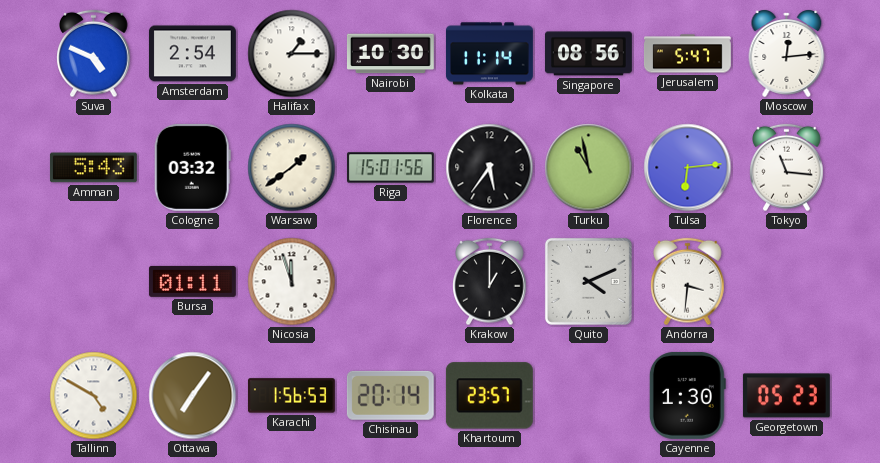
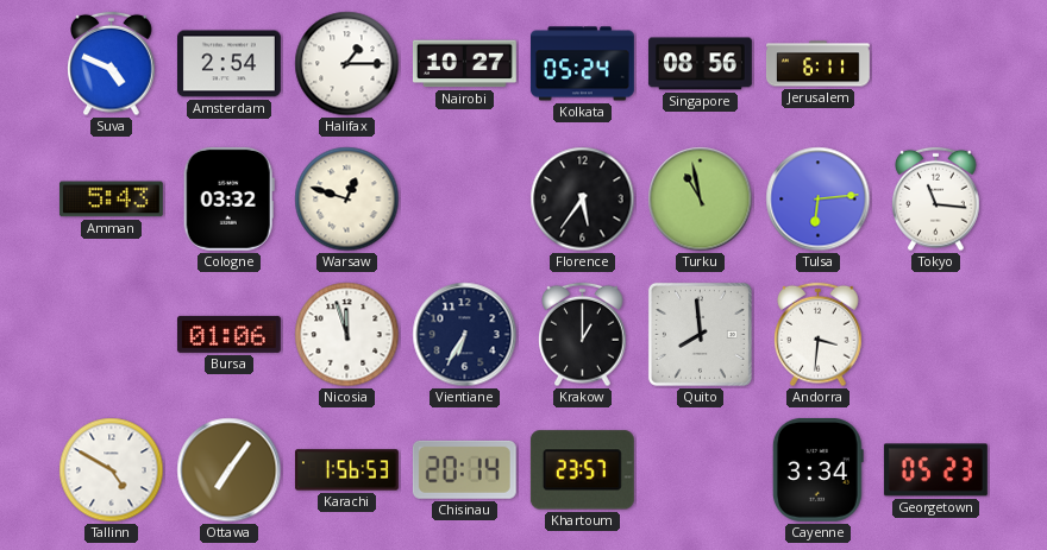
Nairobi: 10:30 -> 10:27
Kolkata: 11:14 -> 05:24
Jerusalem: 5:47 -> 6:11
Moscow: 12:14 -> none
Warsaw: 1:39 -> 12:48
Riga: 15:01 -> none
Bursa: 01:11 -> 01:06
Vientiane: none -> 6:35
Quito: 4:11 -> 7:59
Cayenne: 1:30 -> 3:34
